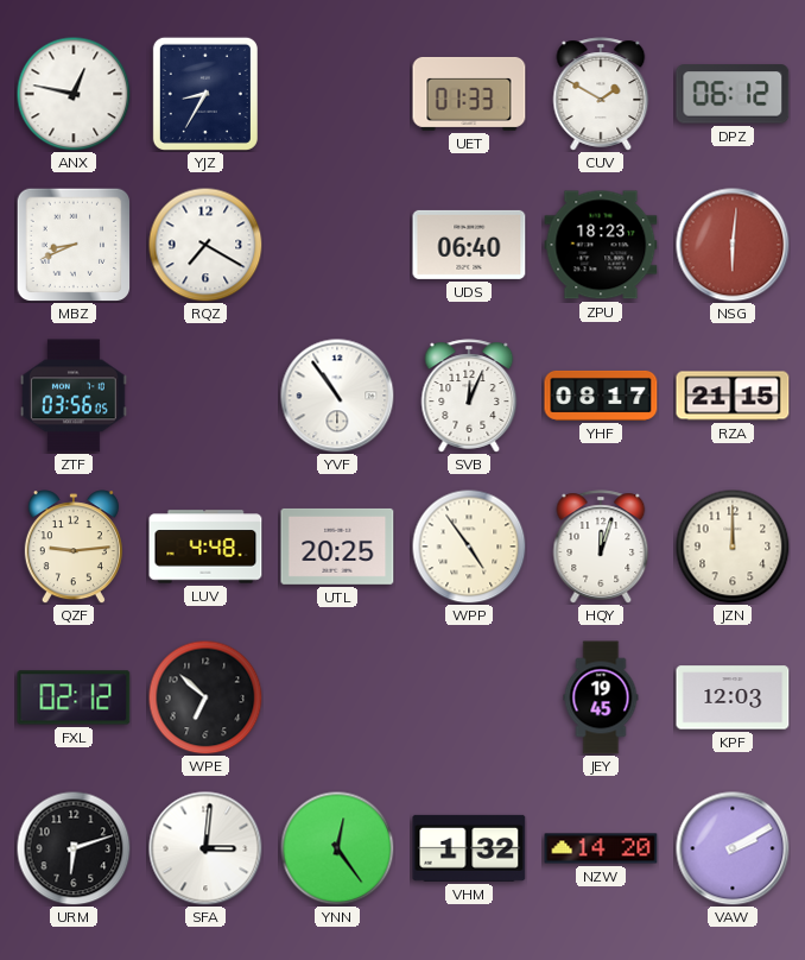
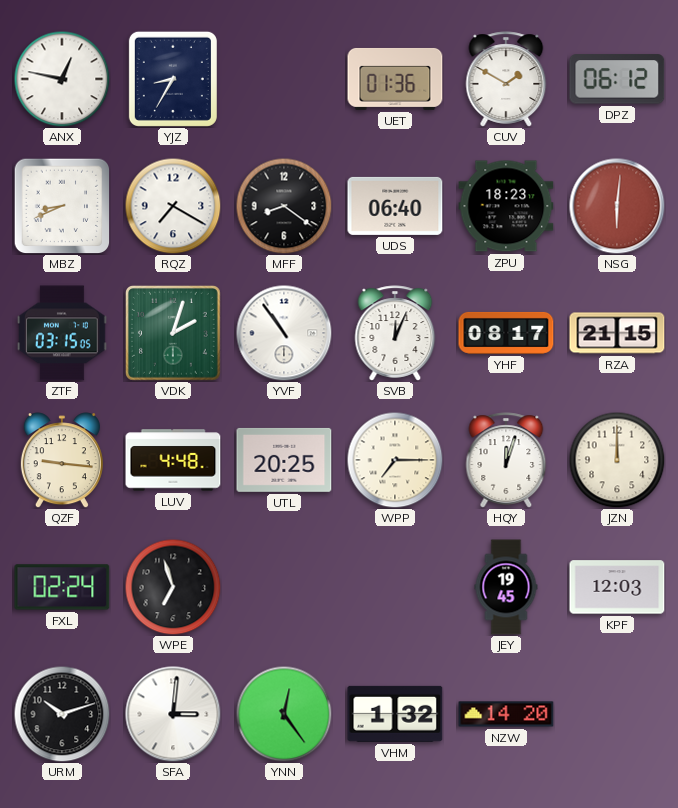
UET: 01:33 -> 01:36
MFF: none -> 8:21
ZTF: 03:56 -> 03:15
VDK: none -> 2:03
QZF: 9:14 -> 9:16
WPP: 4:54 -> 7:15
FXL: 02:12 -> 02:24
WPE: 6:52 -> 6:57
URM: 6:12 -> 10:12
VAW: 2:10 -> none
